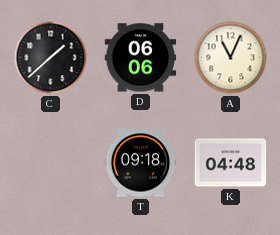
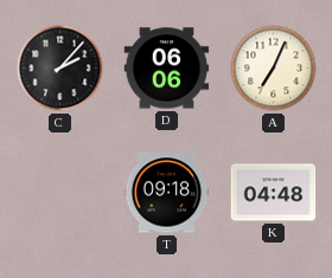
C: 1:38 -> 2:07
A: 11:04 -> 7:04
